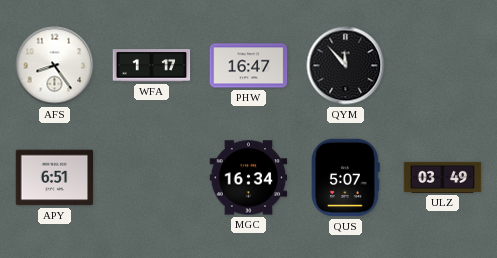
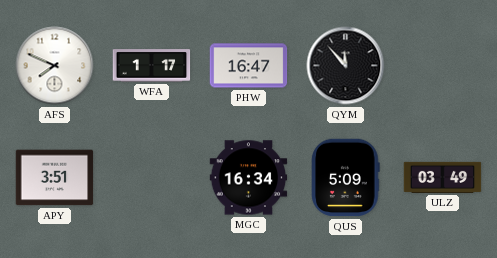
AFS: 8:24 -> 7:49
APY: 6:51 -> 3:51
QUS: 5:07 -> 5:09
